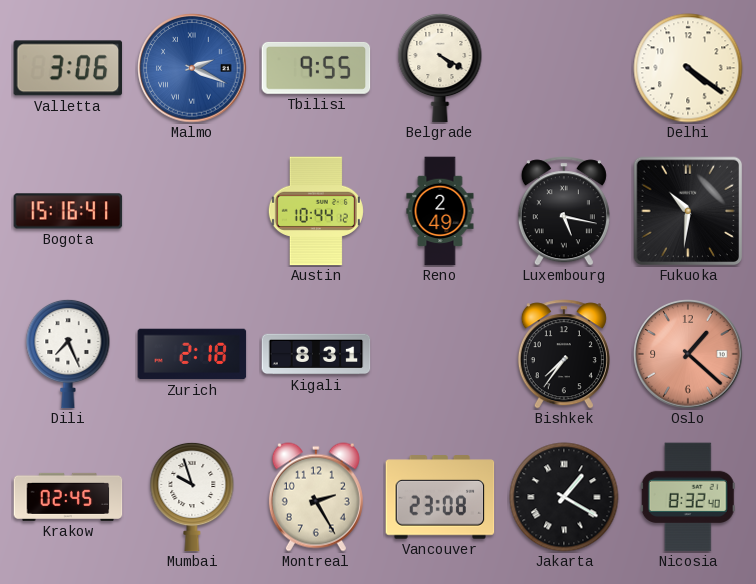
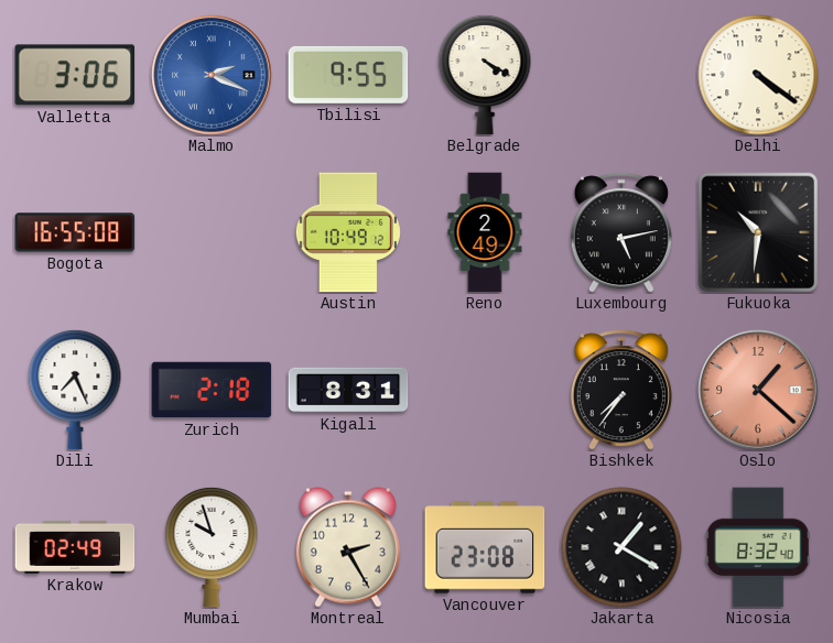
Bogota: 15:16 -> 16:55
Austin: 10:44 -> 10:49
Luxembourg: 5:17 -> 5:13
Krakow: 02:45 -> 02:49
